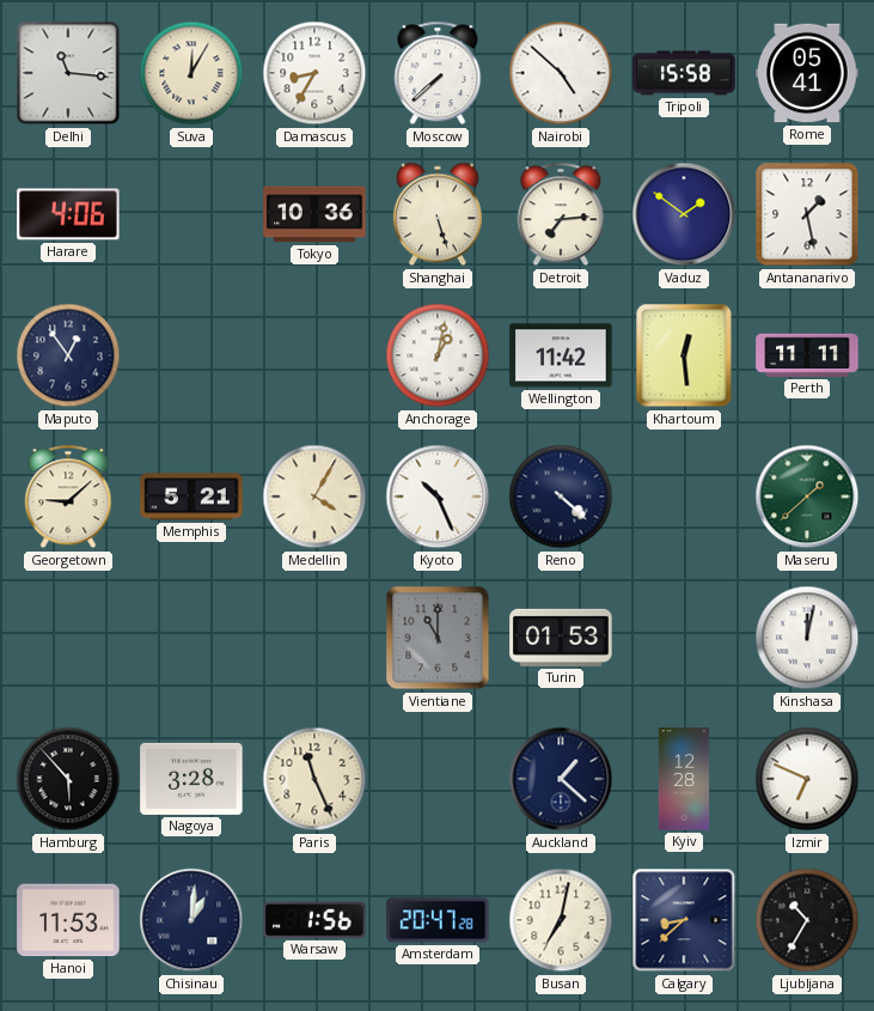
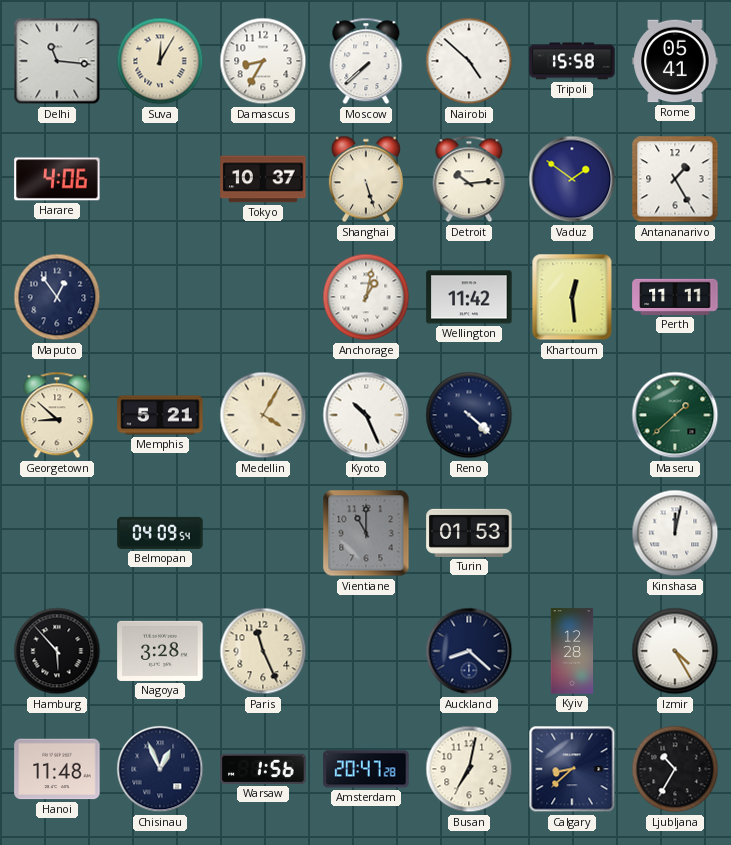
Tokyo: 10:36 -> 10:37
Detroit: 7:14 -> 10:14
Antananarivo: 1:28 -> 1:25
Georgetown: 9:08 -> 8:52
Belmopan: none -> 04:09
Auckland: 1:22 -> 8:22
Izmir: 6:49 -> 4:25
Hanoi: 11:53 -> 11:48
Chisinau: 1:01 -> 12:56
